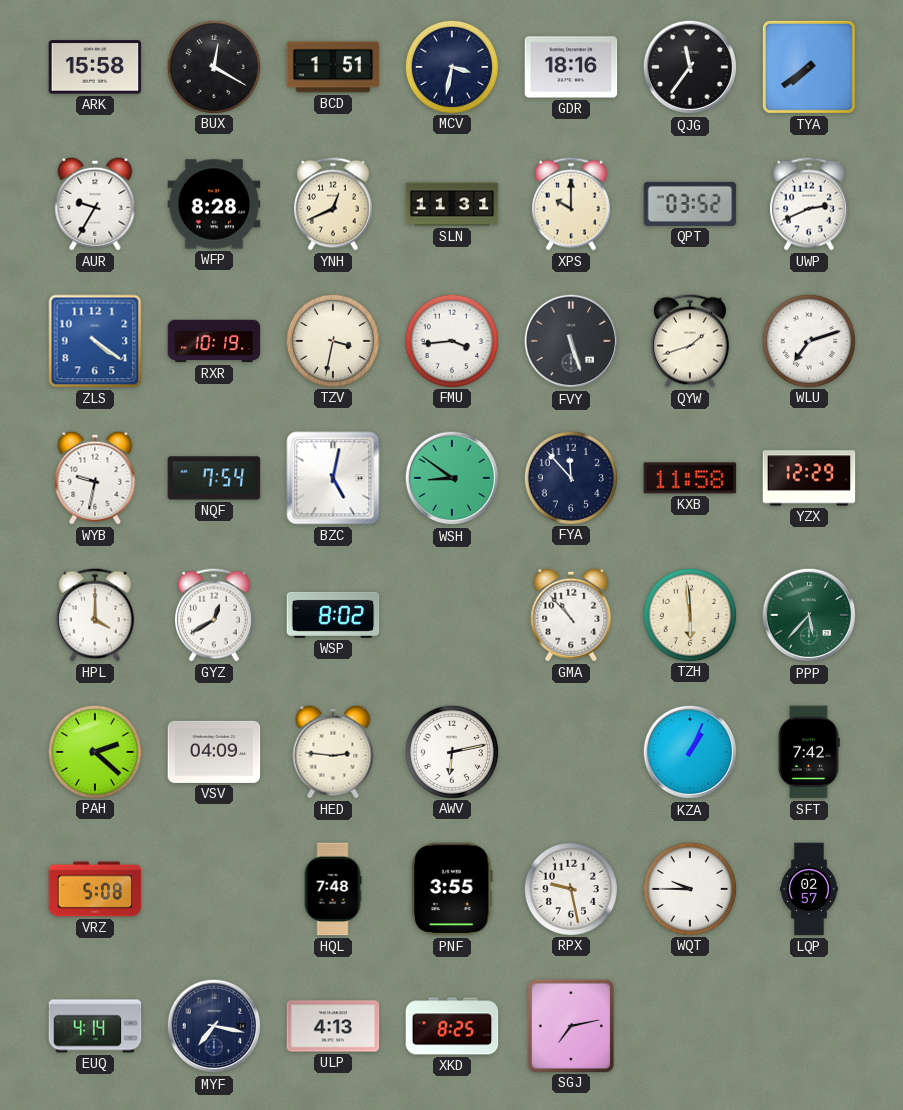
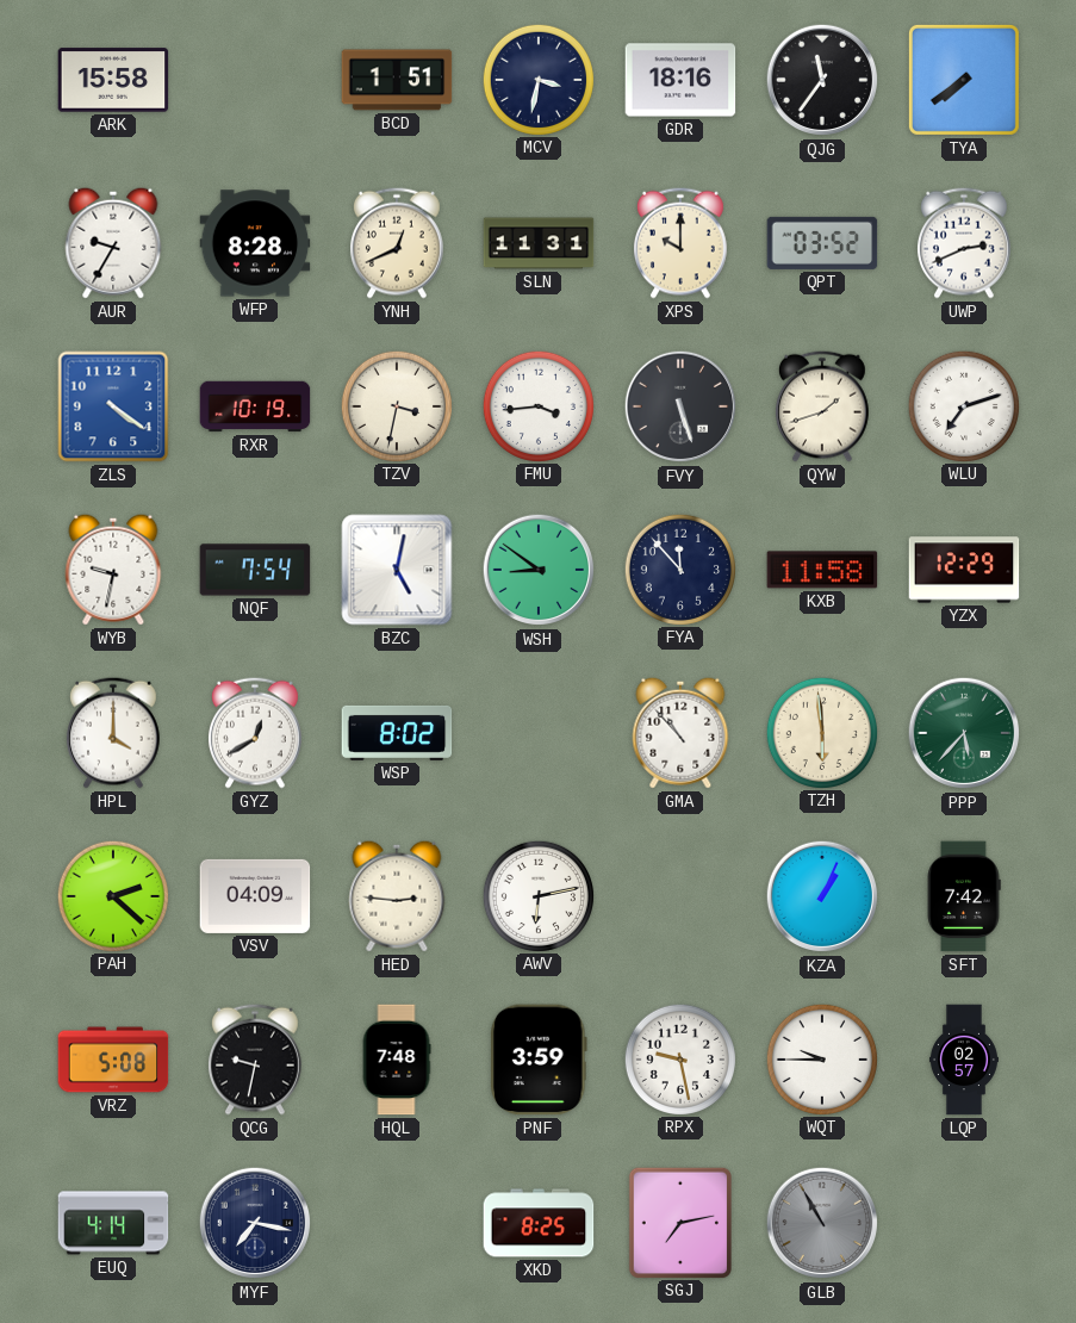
BUX: 12:20 -> none
QCG: none -> 9:32
PNF: 3:55 -> 3:59
ULP: 4:13 -> none
GLB: none -> 10:55
